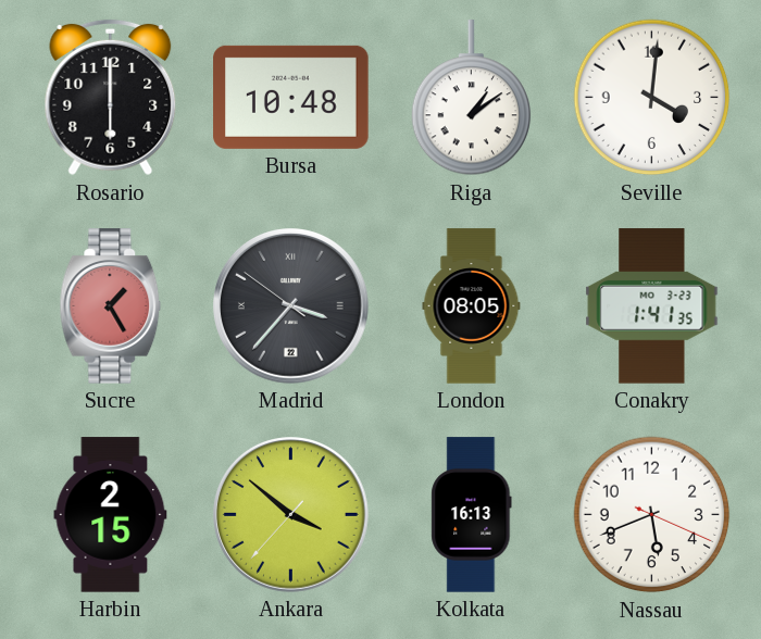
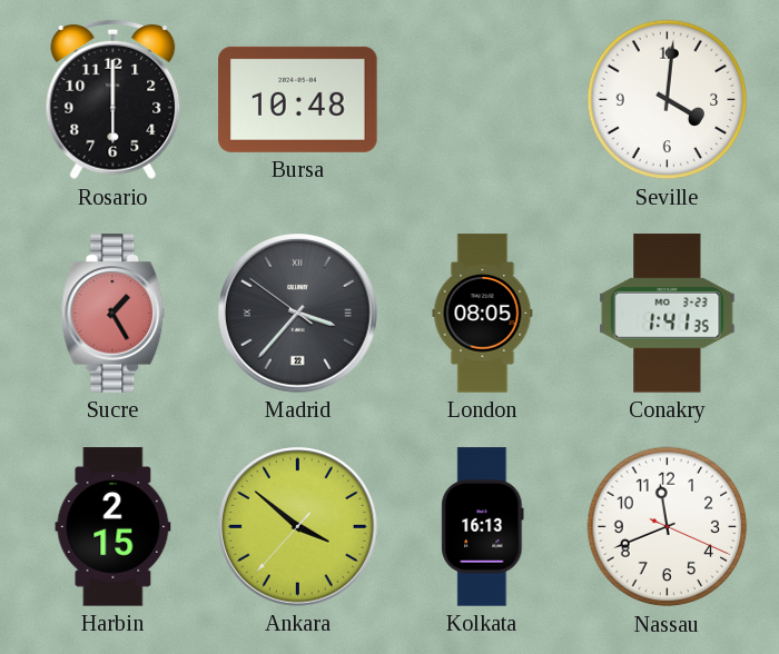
Riga: 1:09 -> none
Nassau: 5:41 -> 11:41
